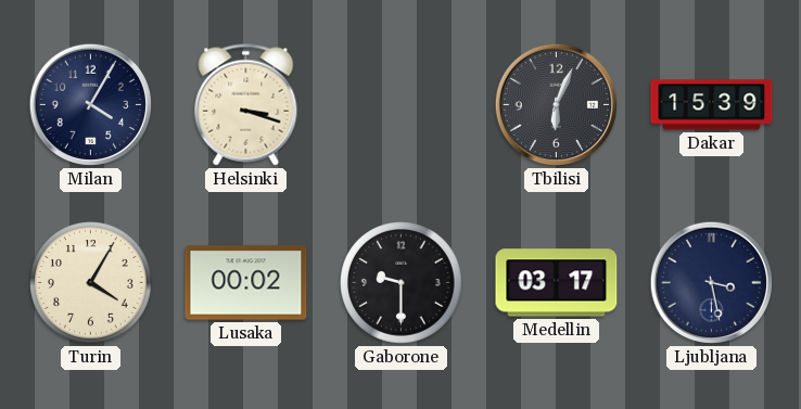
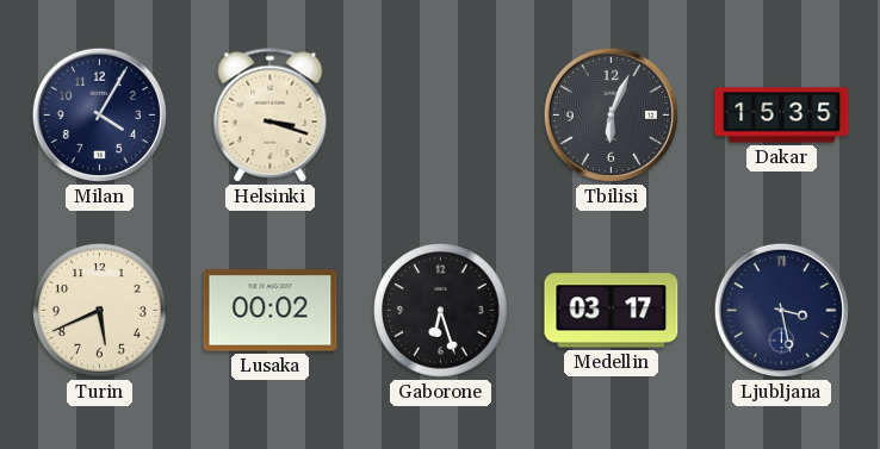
Dakar: 15:39 -> 15:35
Turin: 4:05 -> 5:41
Gaborone: 9:30 -> 6:27
